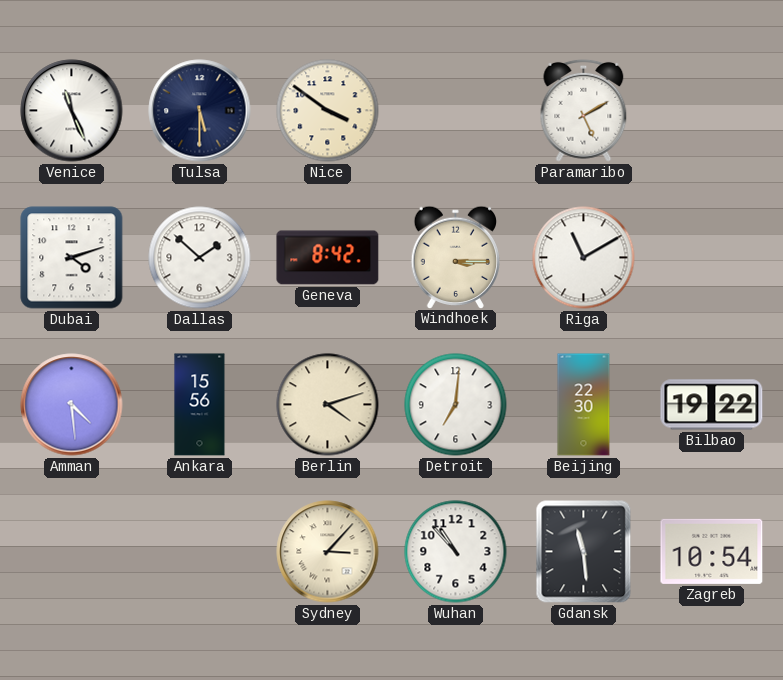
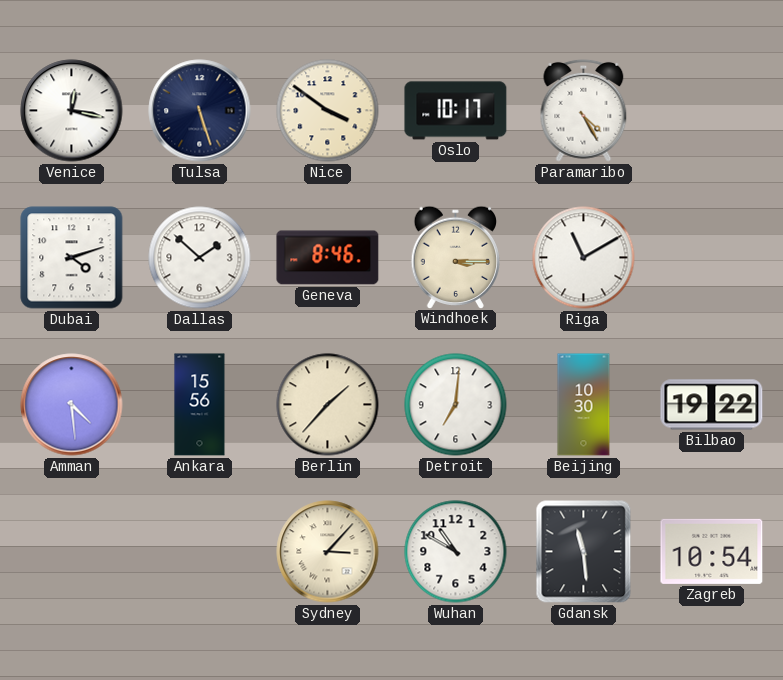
Venice: 11:26 -> 12:17
Tulsa: 5:30 -> 5:27
Oslo: none -> 10:17
Paramaribo: 5:10 -> 4:25
Geneva: 8:42 -> 8:46
Berlin: 4:12 -> 1:37
Beijing: 22:30 -> 10:30
Wuhan: 10:53 -> 10:50
